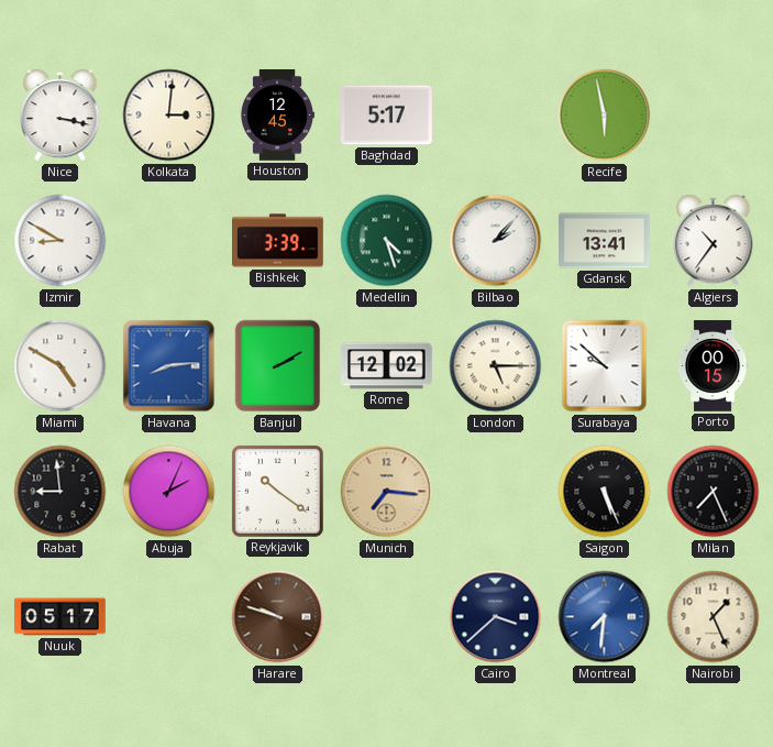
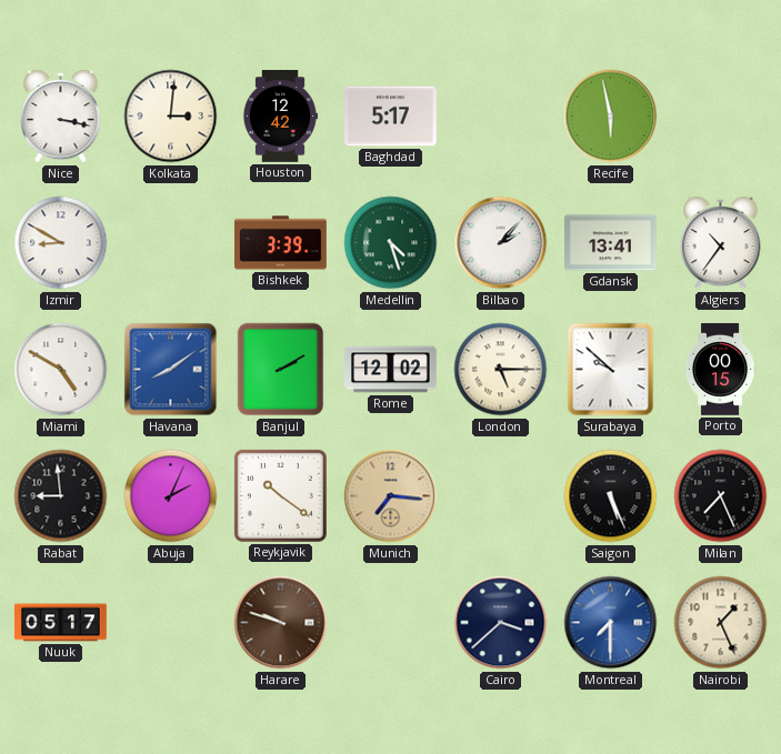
Houston: 12:45 -> 12:42
Havana: 8:14 -> 8:09
Montreal: 7:31 -> 7:30
